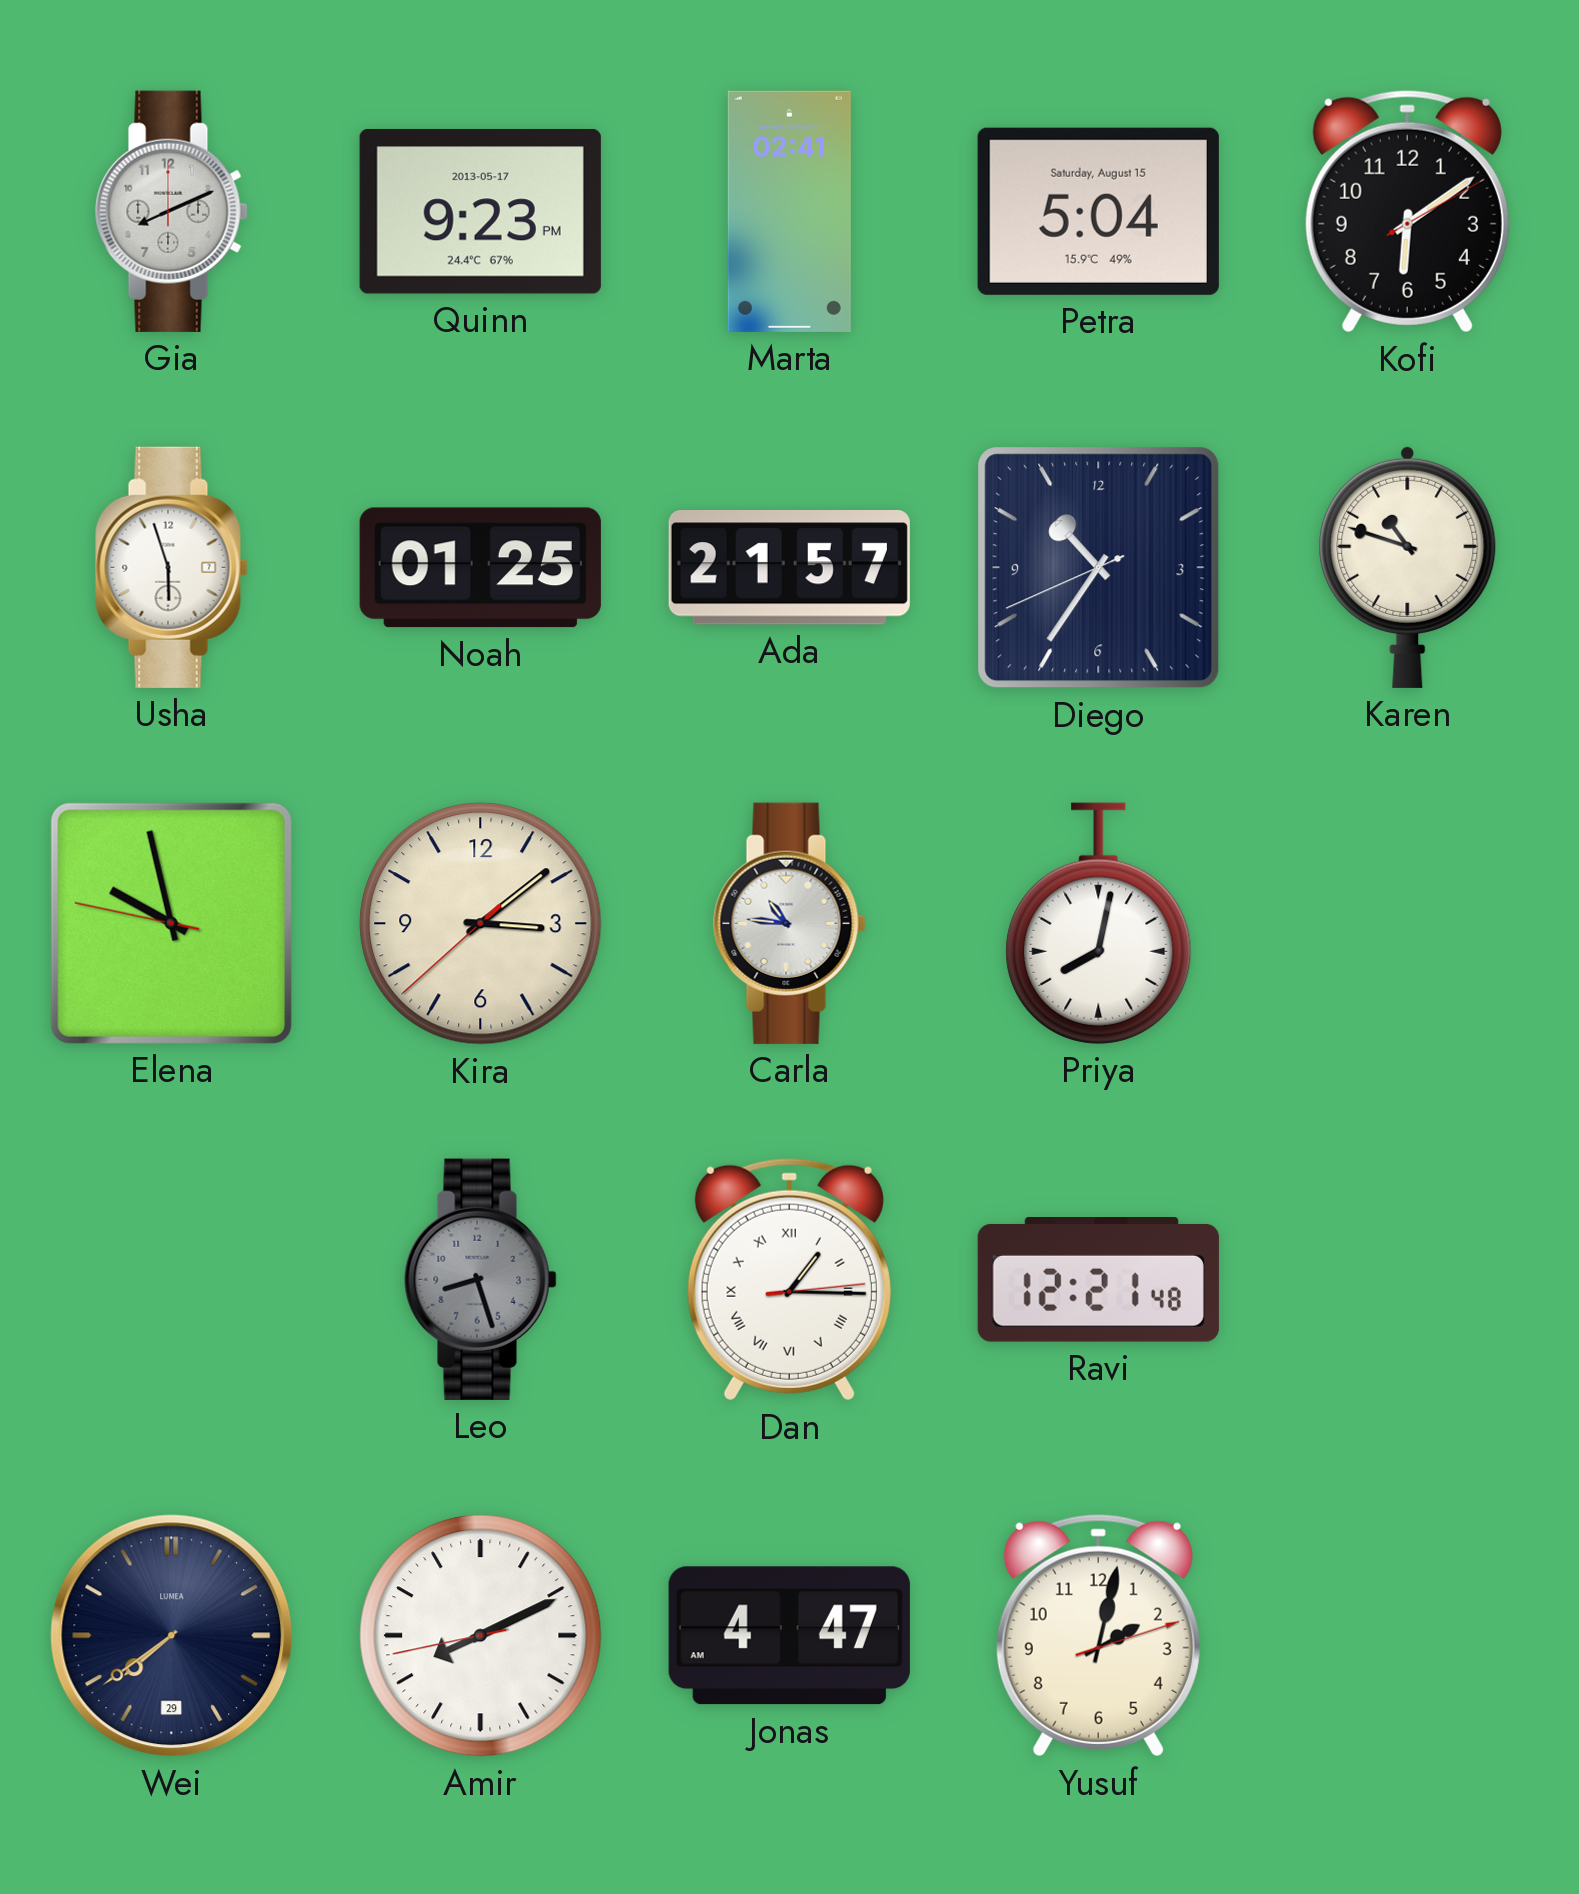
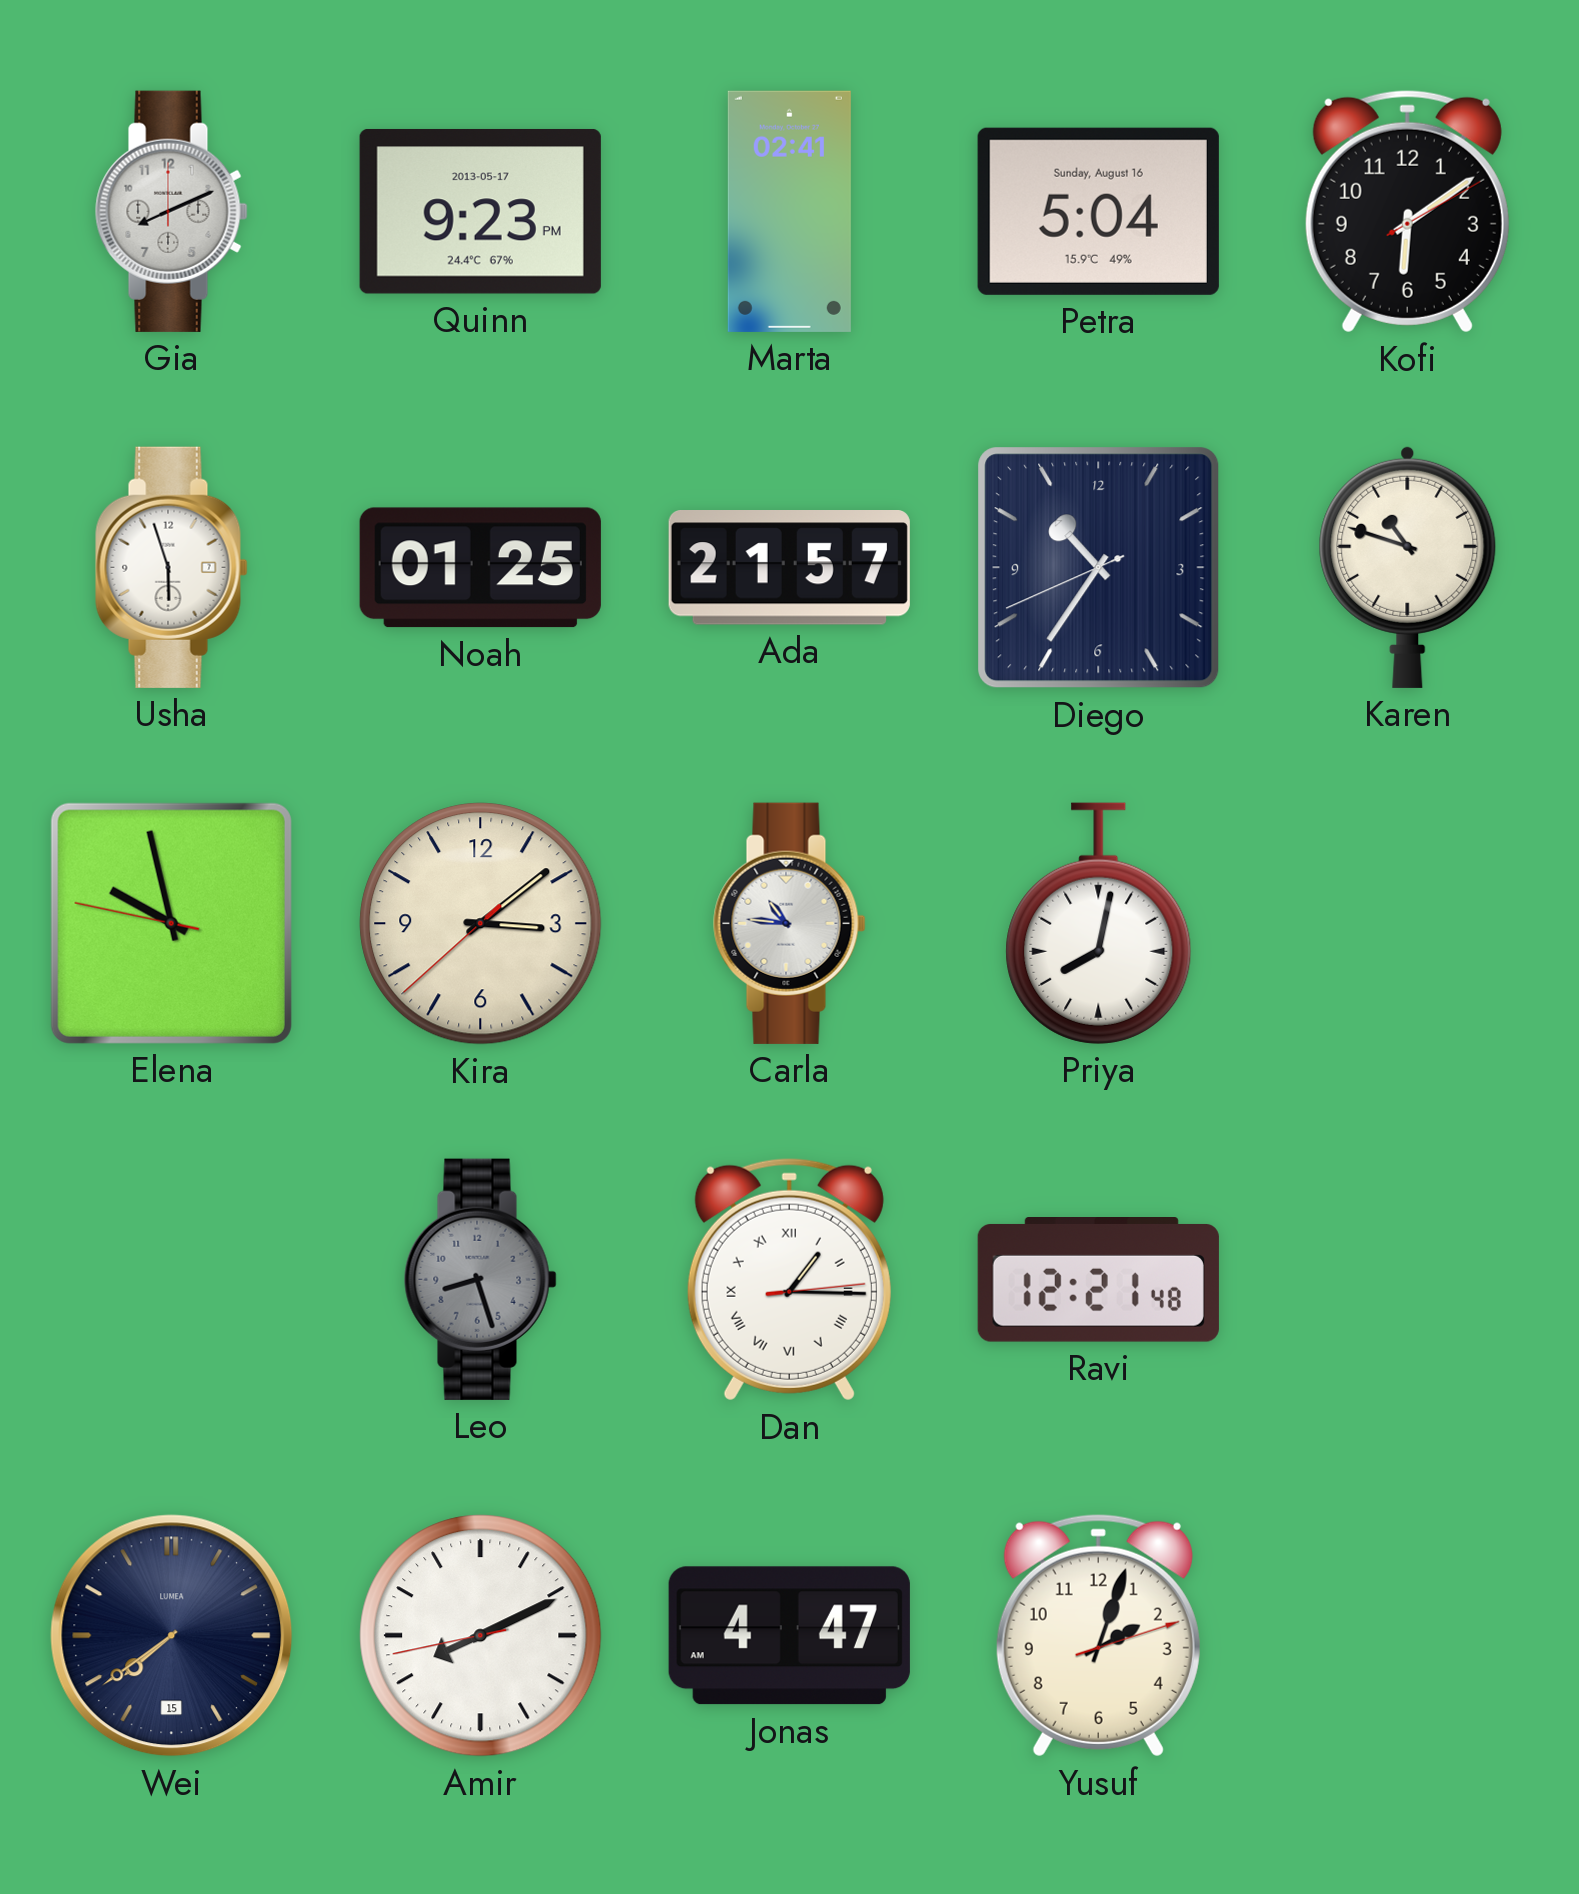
Petra date: Saturday, August 15 -> Sunday, August 16
Wei date: 29 -> 15
Yusuf: 2:02 -> 2:03
